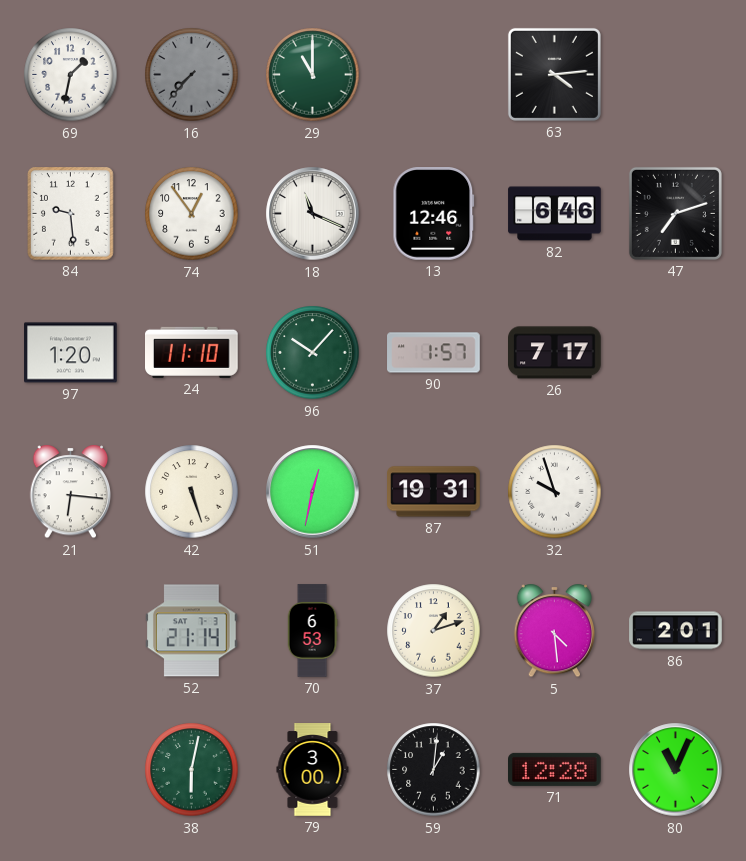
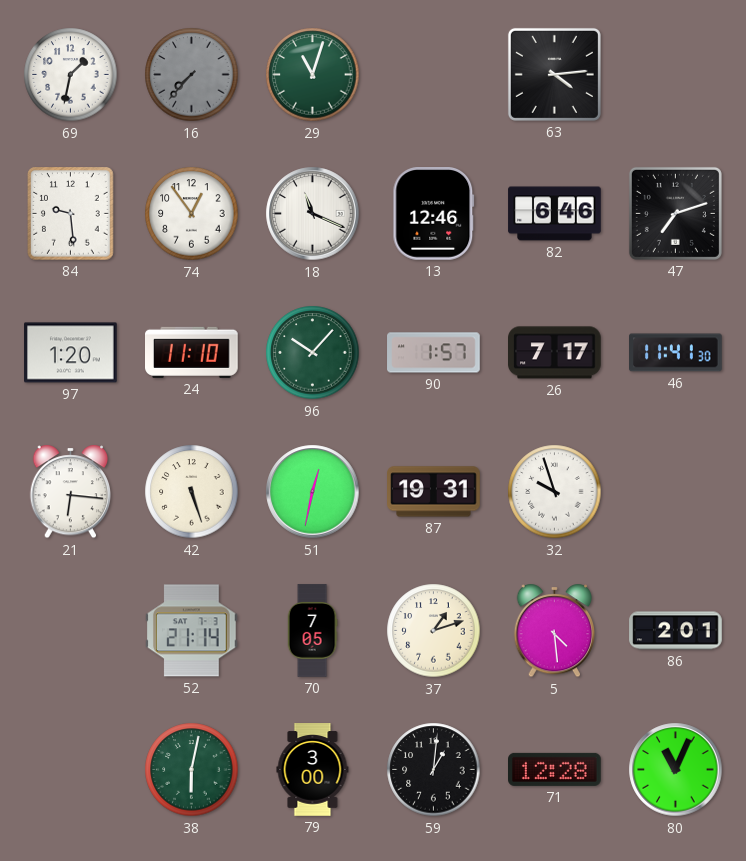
29: 11:00 -> 11:03
46: none -> 11:41
70: 6:53 -> 7:05
